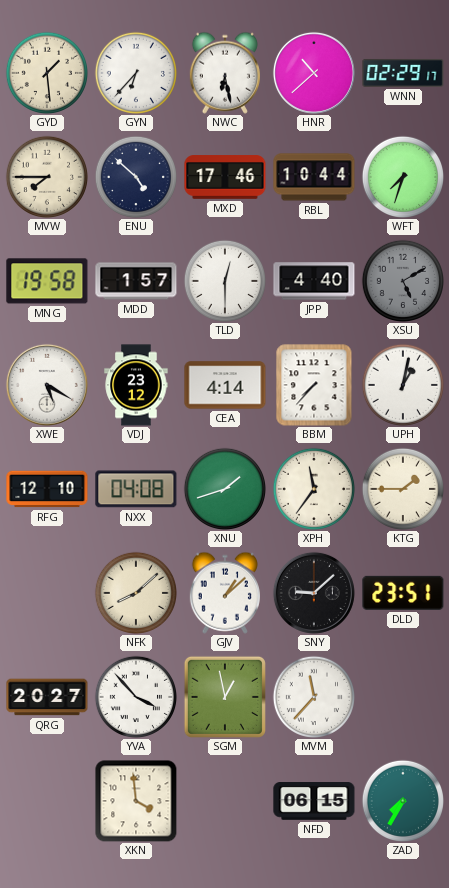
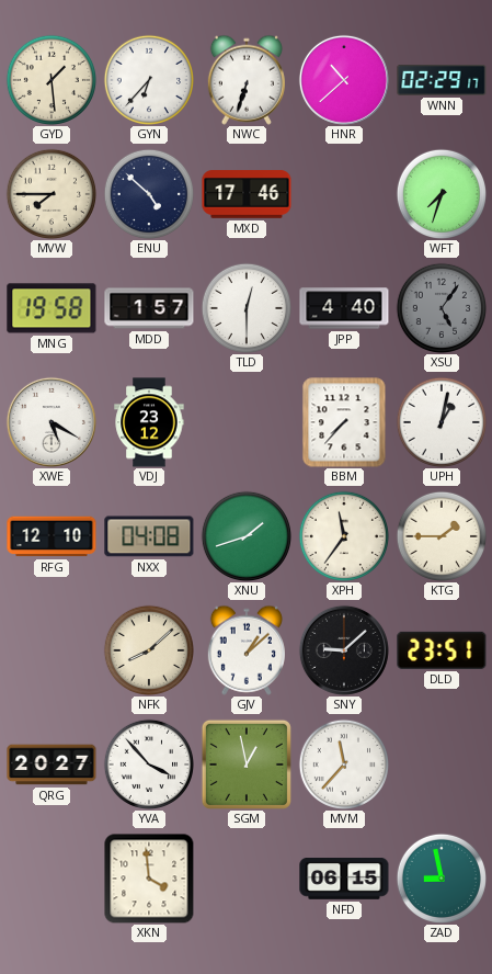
NWC: 6:28 -> 6:33
RBL: 10:44 -> none
XSU: 5:10 -> 5:06
CEA: 4:14 -> none
ZAD: 7:35 -> 8:58
